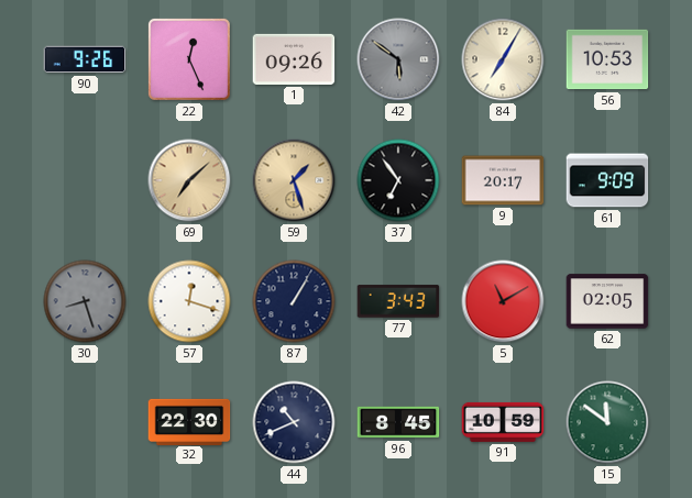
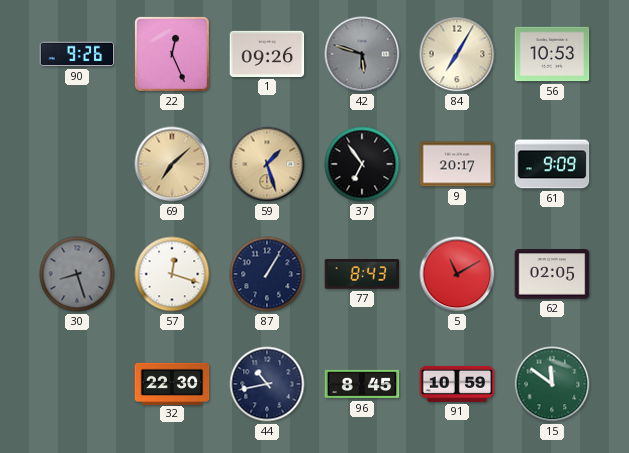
42: 5:51 -> 5:48
77: 3:43 -> 8:43
44: 10:41 -> 10:43
